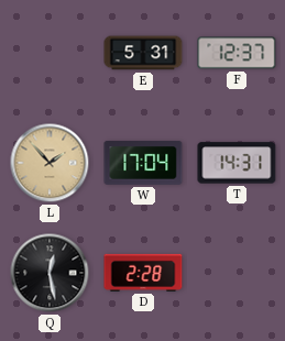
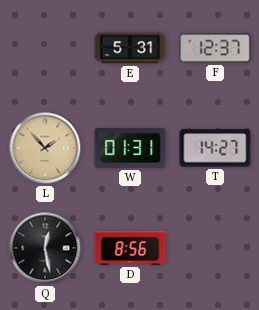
W: 17:04 -> 01:31
T: 14:31 -> 14:27
D: 2:28 -> 8:56
